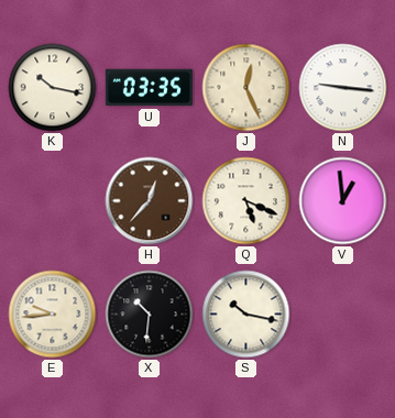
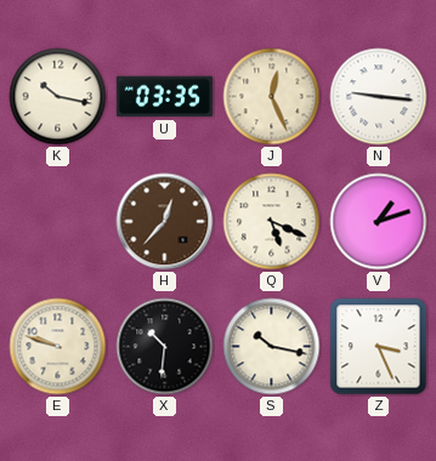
V: 12:59 -> 1:12
E: 9:44 -> 9:48
Z: none -> 3:26
